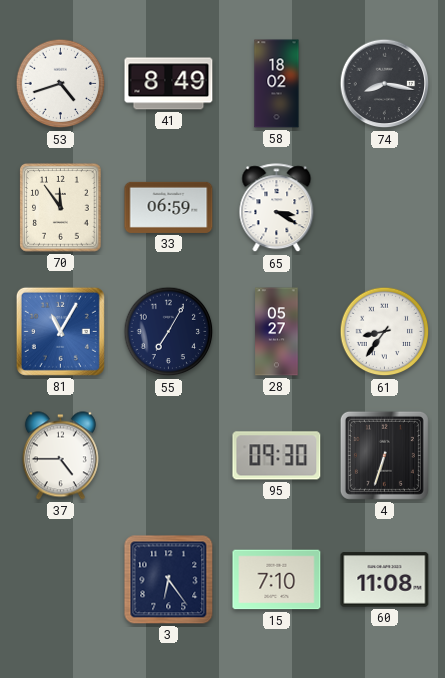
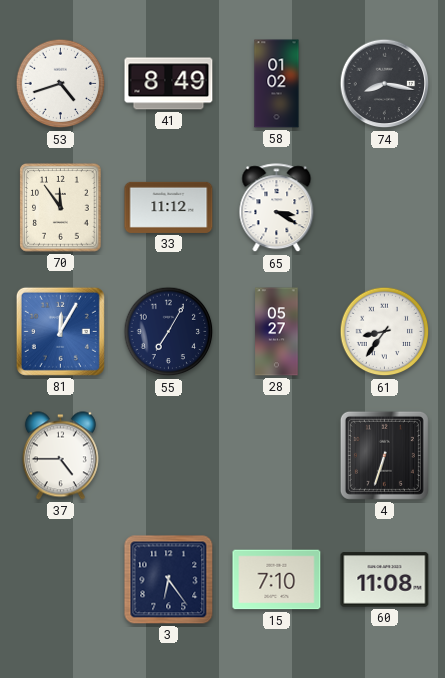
58: 18:02 -> 01:02
33: 06:59 -> 11:12
81: 11:05 -> 12:05
95: 09:30 -> none
